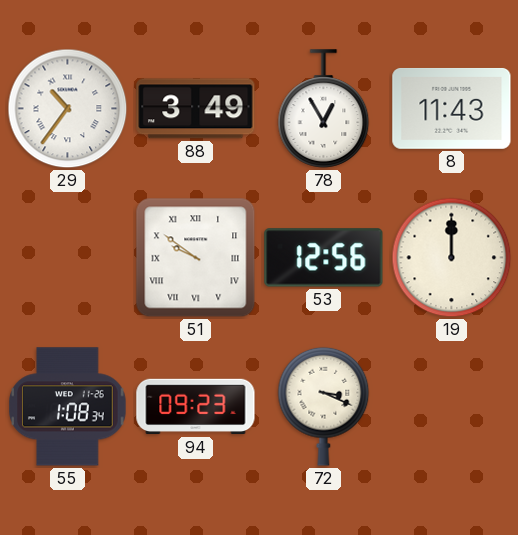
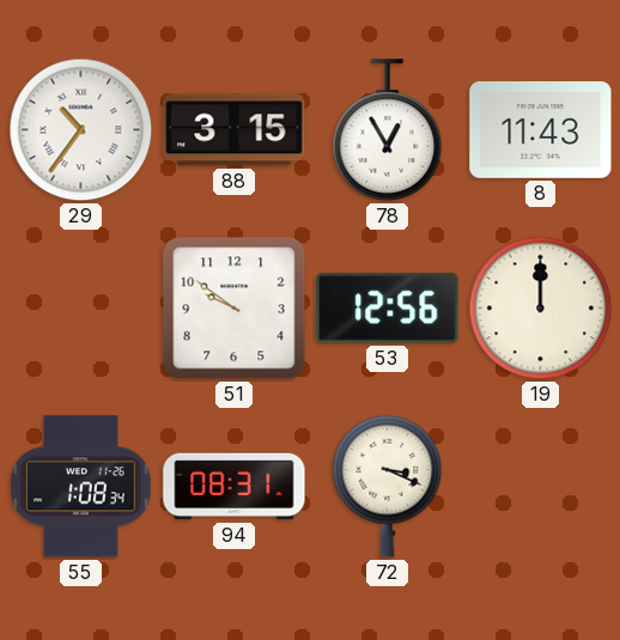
88: 3:49 -> 3:15
51 numerals: Roman -> Arabic
94: 09:23 -> 08:31
